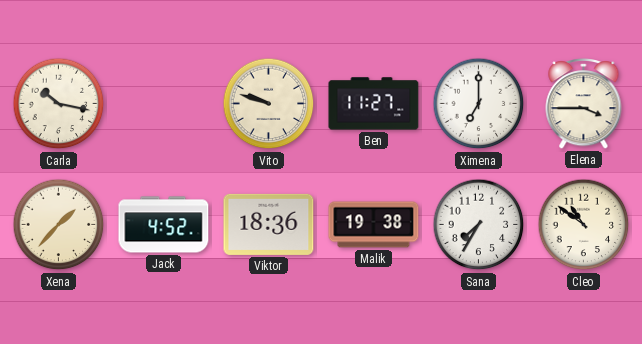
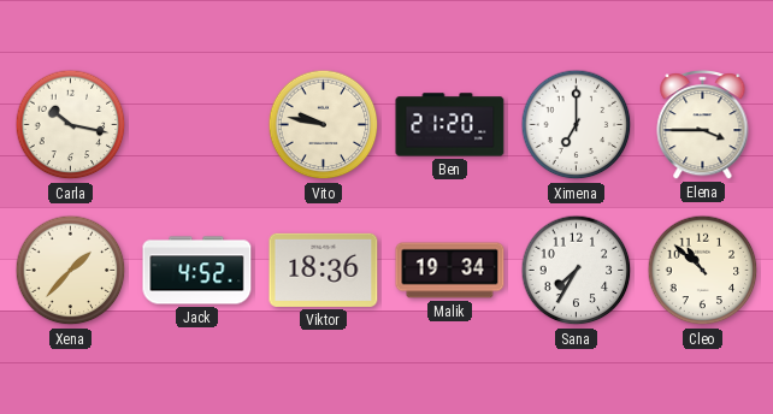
Vito: 9:48 -> 9:47
Ben: 11:27 -> 21:20
Malik: 19:38 -> 19:34
Cleo: 10:51 -> 10:52
